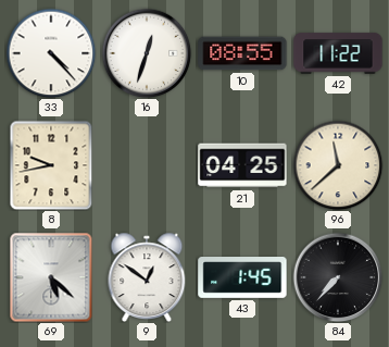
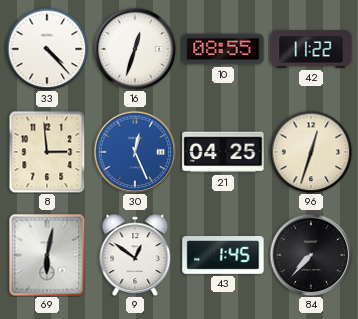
8: 9:43 -> 2:59
30: none -> 12:26
96: 11:38 -> 12:33
69: 5:22 -> 6:02
